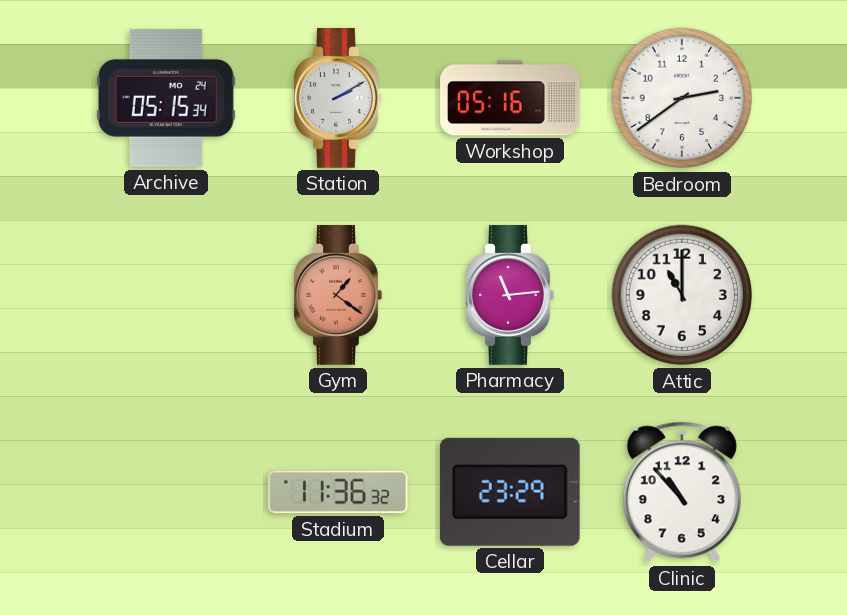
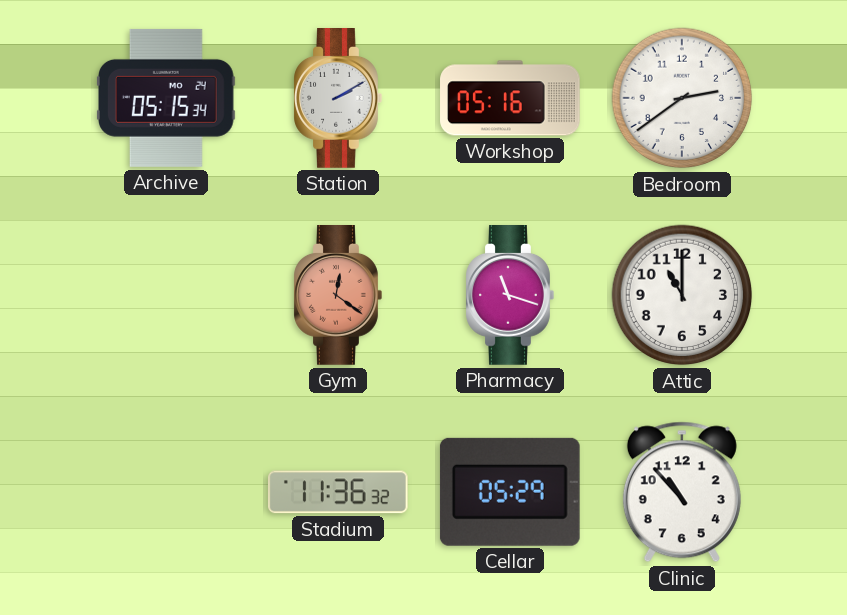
Gym: 1:21 -> 12:21
Pharmacy: 11:14 -> 11:18
Cellar: 23:29 -> 05:29
